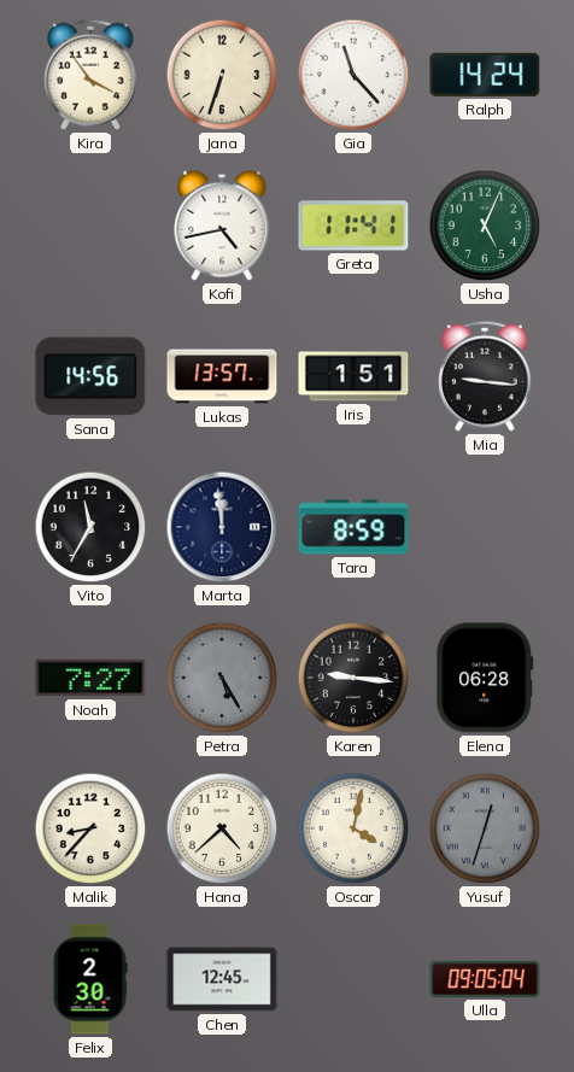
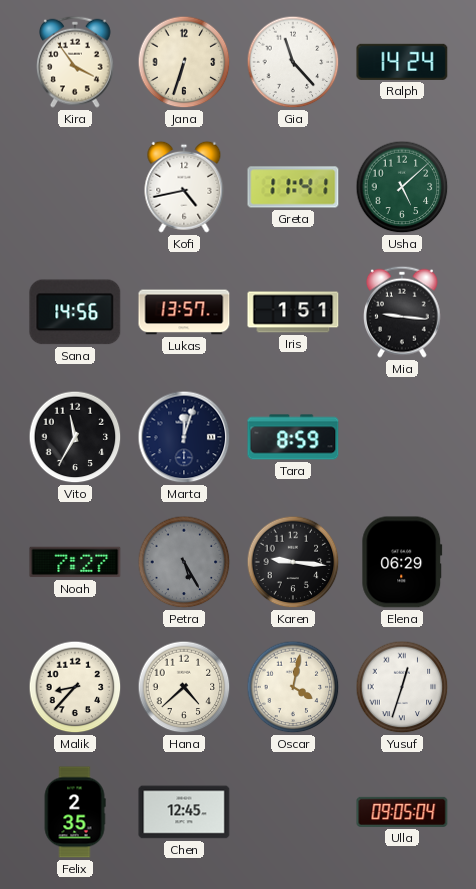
Usha: 5:04 -> 5:08
Marta: 11:59 -> 12:03
Elena: 06:28 -> 06:29
Yusuf dial: grey -> white
Felix: 2:30 -> 2:35
